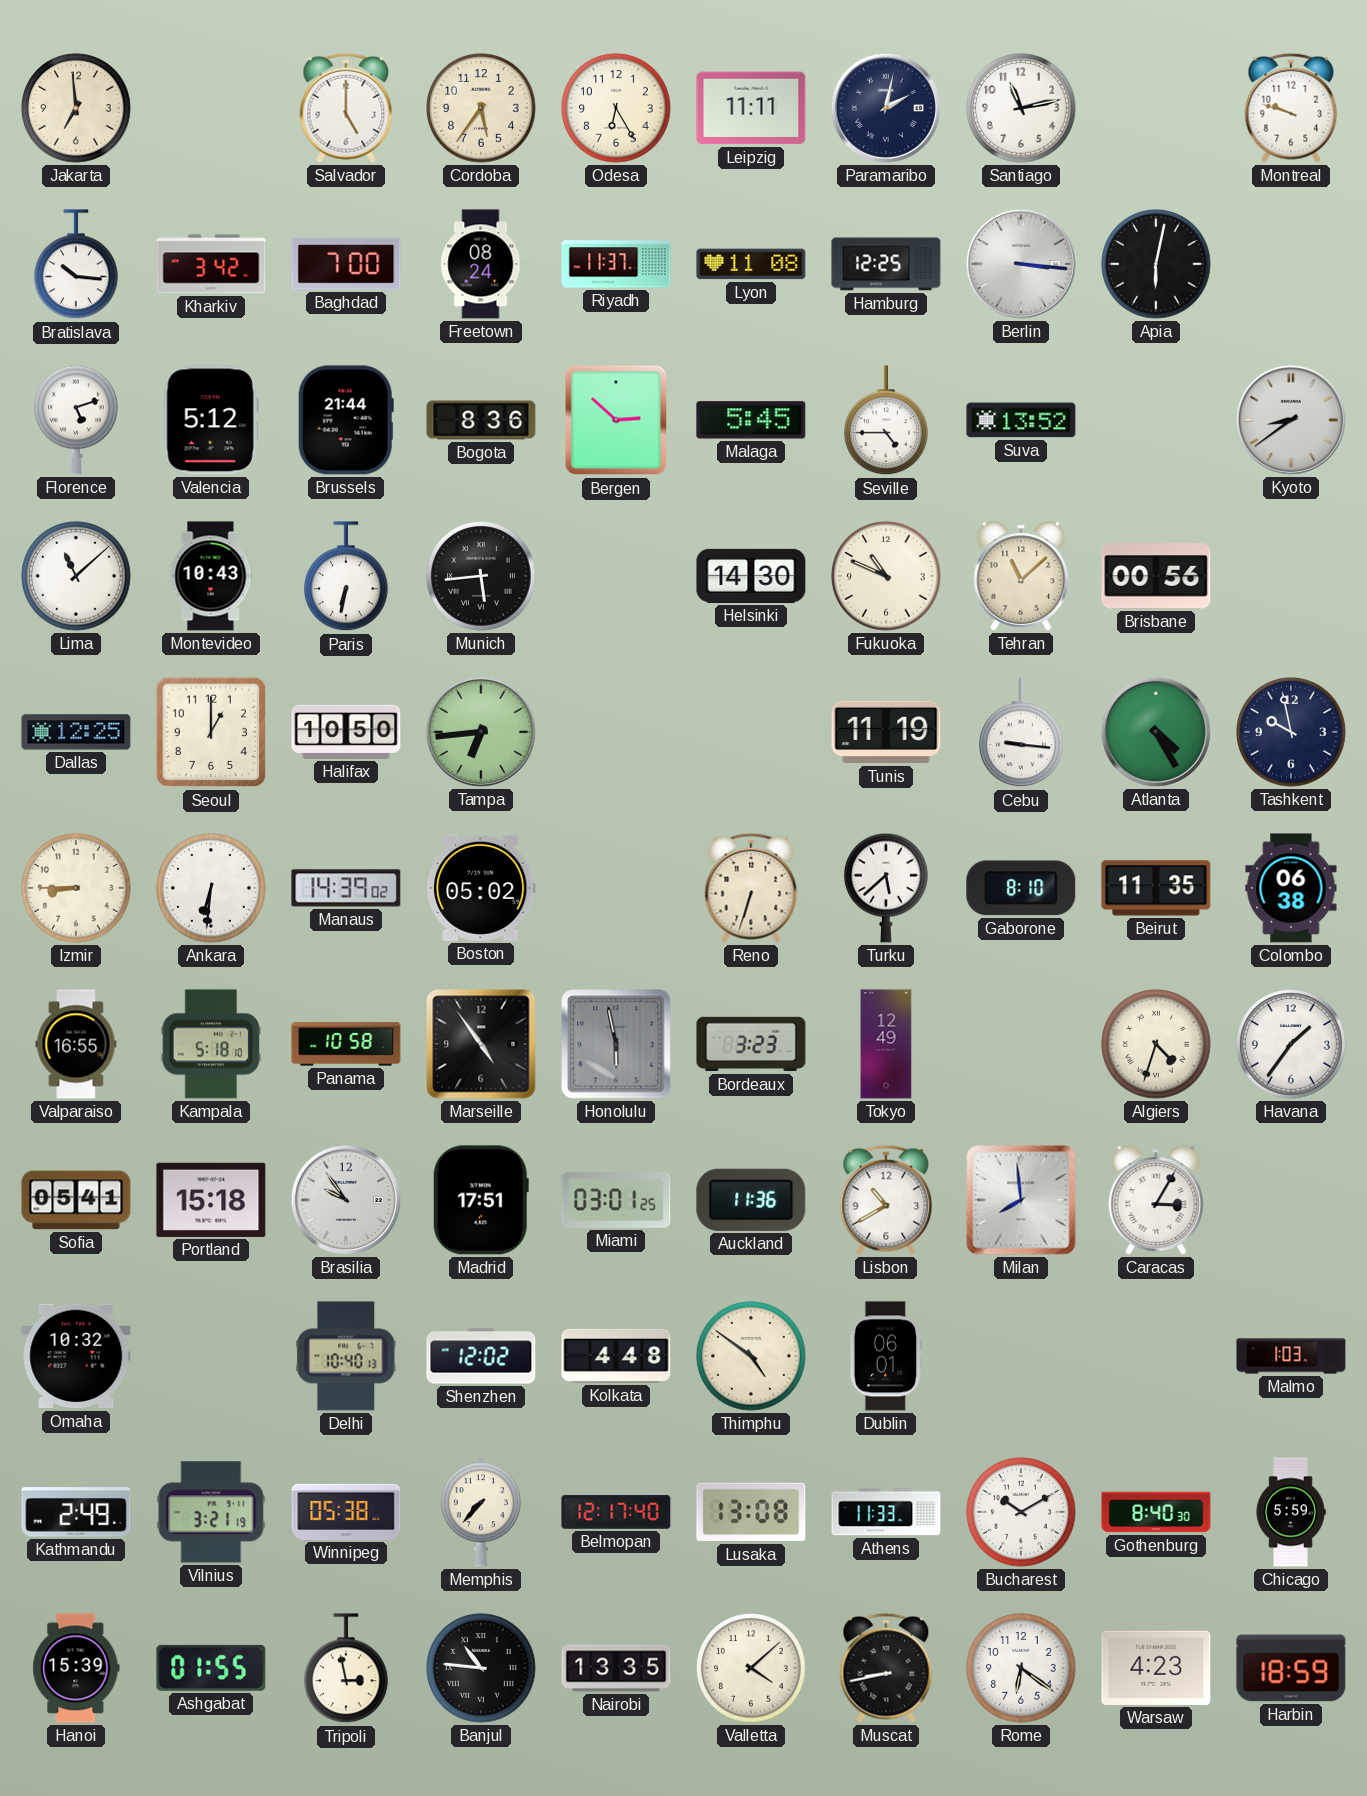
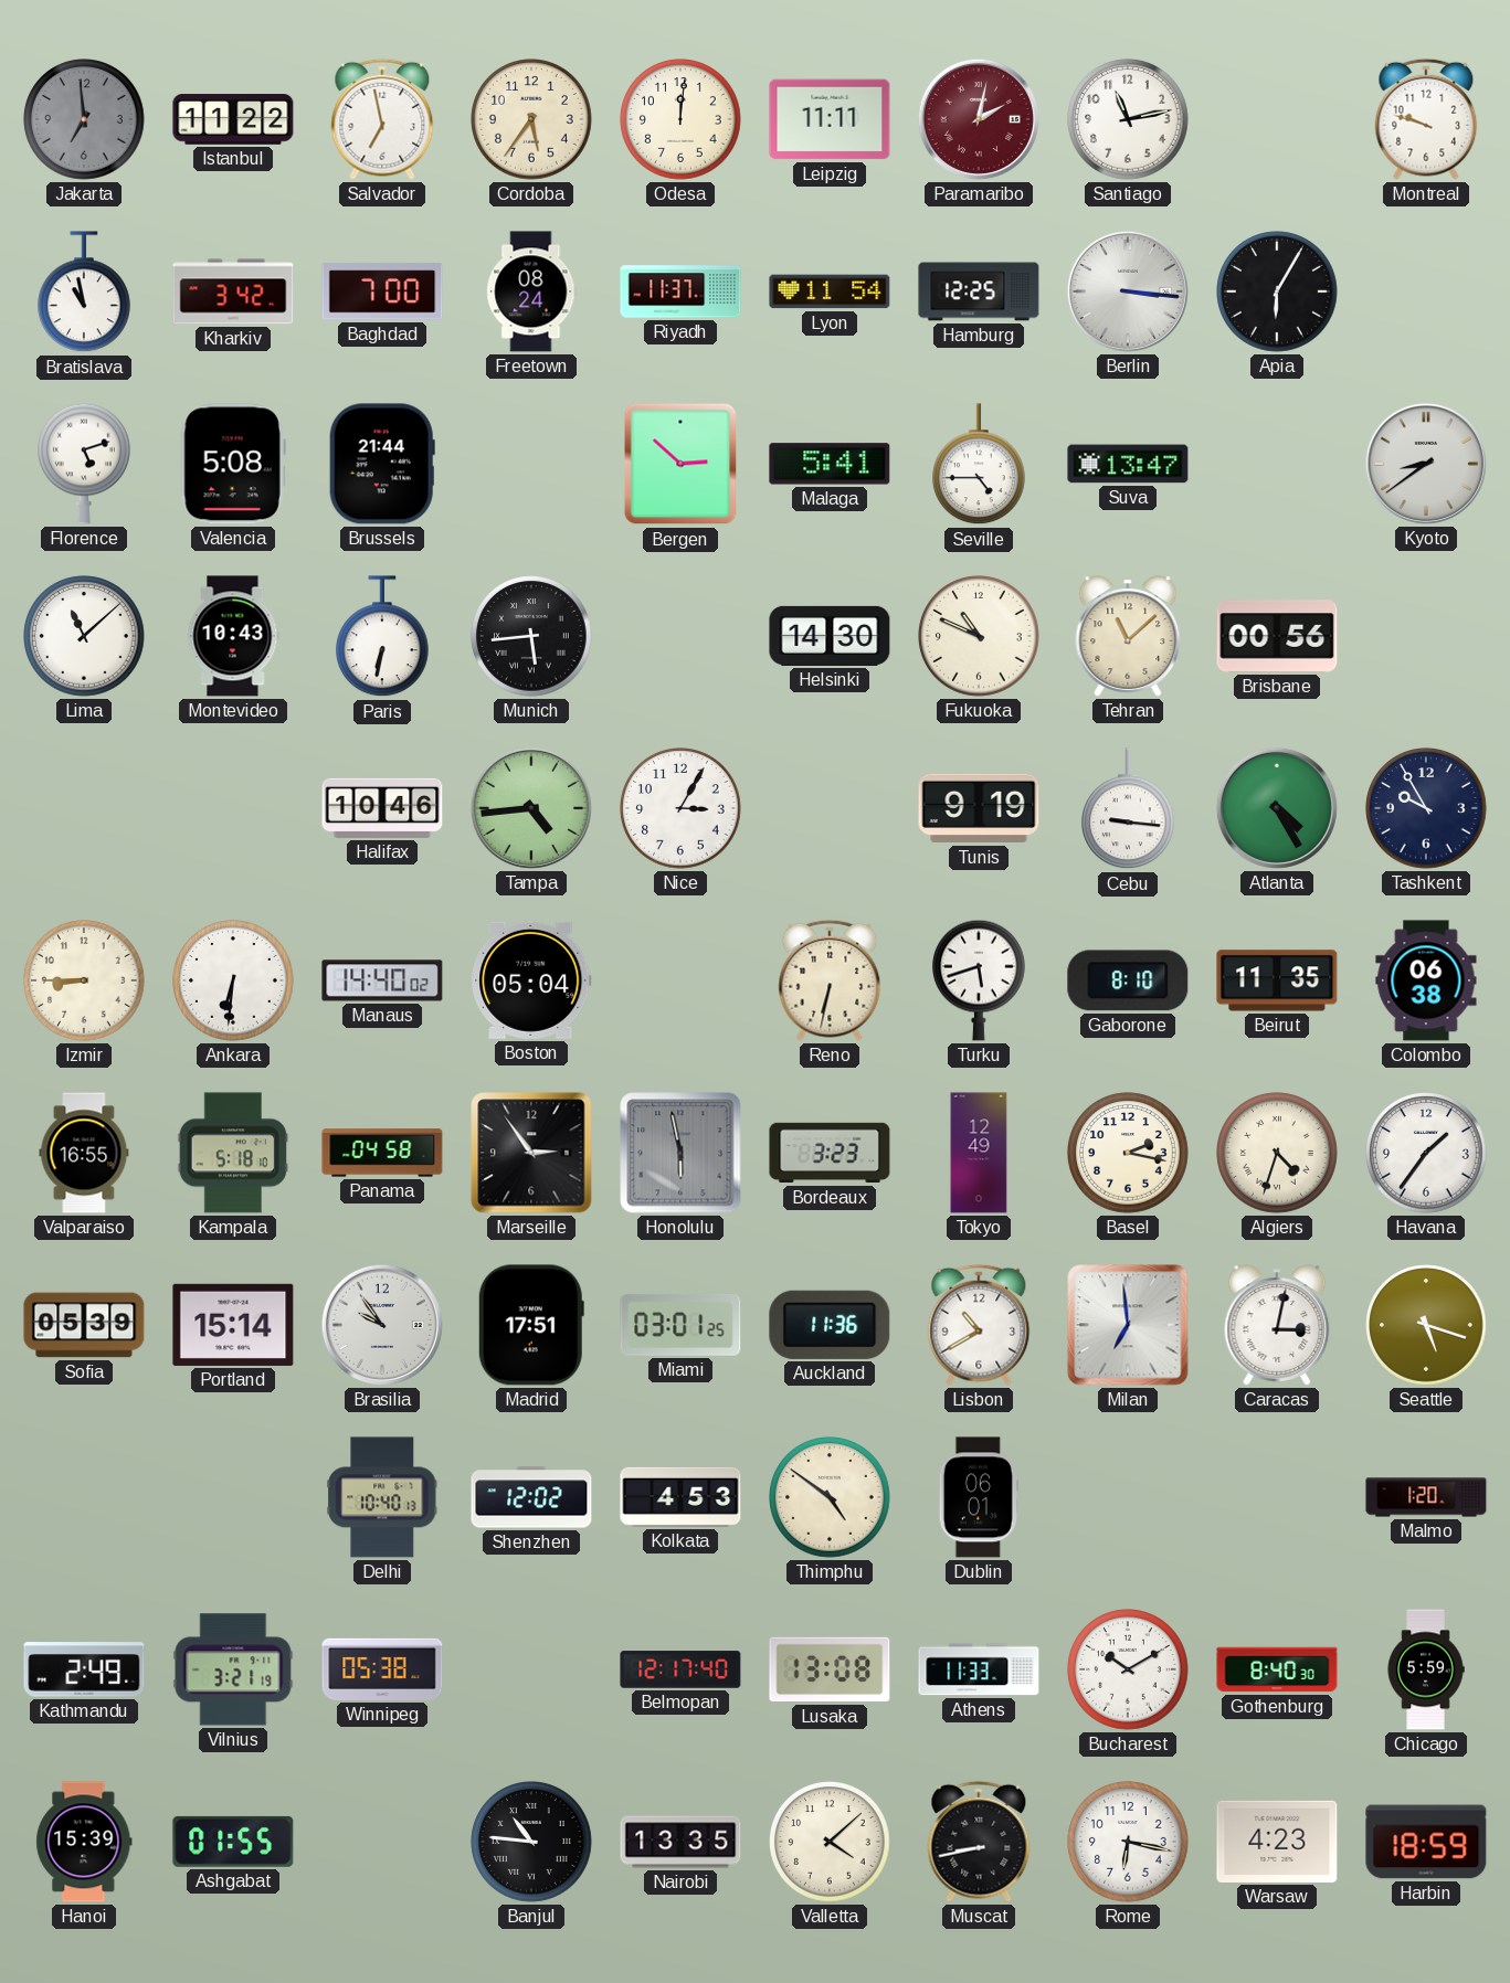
Jakarta dial: cream -> grey
Istanbul: none -> 11:22
Salvador: 5:00 -> 6:58
Odesa: 6:25 -> 12:01
Paramaribo dial: navy -> burgundy
Bratislava: 10:16 -> 10:58
Lyon: 11:08 -> 11:54
Apia: 6:02 -> 6:05
Valencia: 5:12 -> 5:08
Bogota: 8:36 -> none
Malaga: 5:45 -> 5:41
Suva: 13:52 -> 13:47
Dallas: 12:25 -> none
Seoul: 1:00 -> none
Halifax: 10:50 -> 10:46
Tampa: 6:44 -> 4:44
Nice: none -> 3:05
Tunis: 11:19 -> 9:19
Tashkent: 9:58 -> 9:55
Manaus: 14:39 -> 14:40
Boston: 05:02 -> 05:04
Reno: 6:33 -> 6:32
Turku: 5:38 -> 5:42
Panama: 10:58 -> 04:58
Marseille: 4:54 -> 2:54
Basel: none -> 2:17
Sofia: 05:41 -> 05:39
Portland: 15:18 -> 15:14
Milan: 7:59 -> 6:59
Caracas: 3:05 -> 3:02
Seattle: none -> 5:18
Omaha: 10:32 -> none
Kolkata: 4:48 -> 4:53
Malmo: 1:03 -> 1:20
Memphis: 7:37 -> none
Tripoli: 2:58 -> none
Rome: 6:21 -> 6:17
